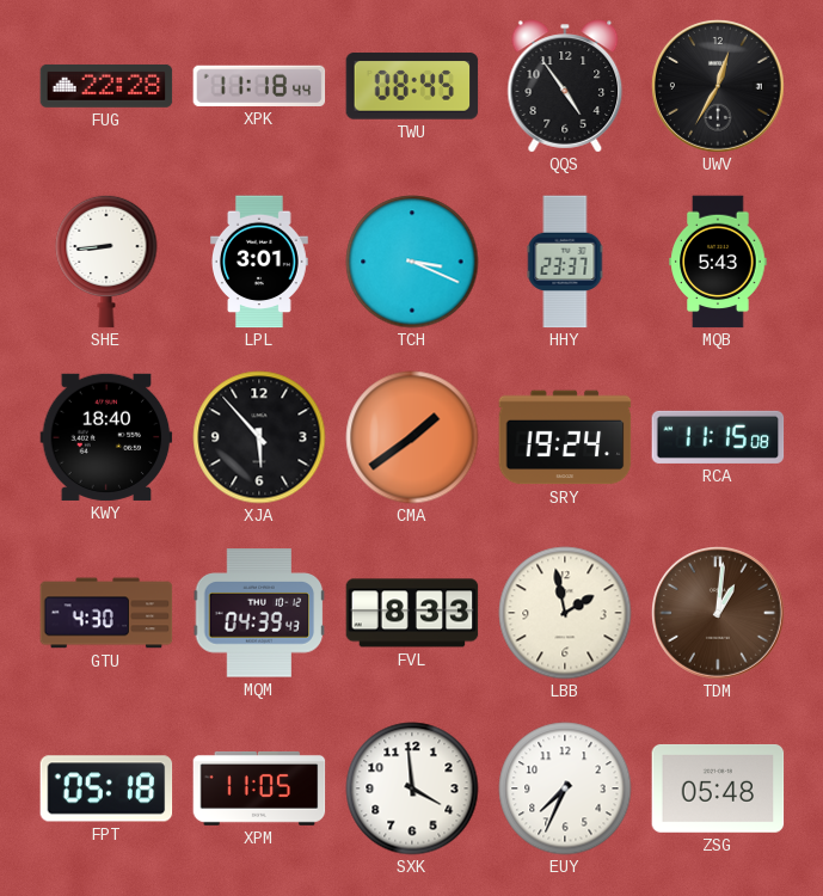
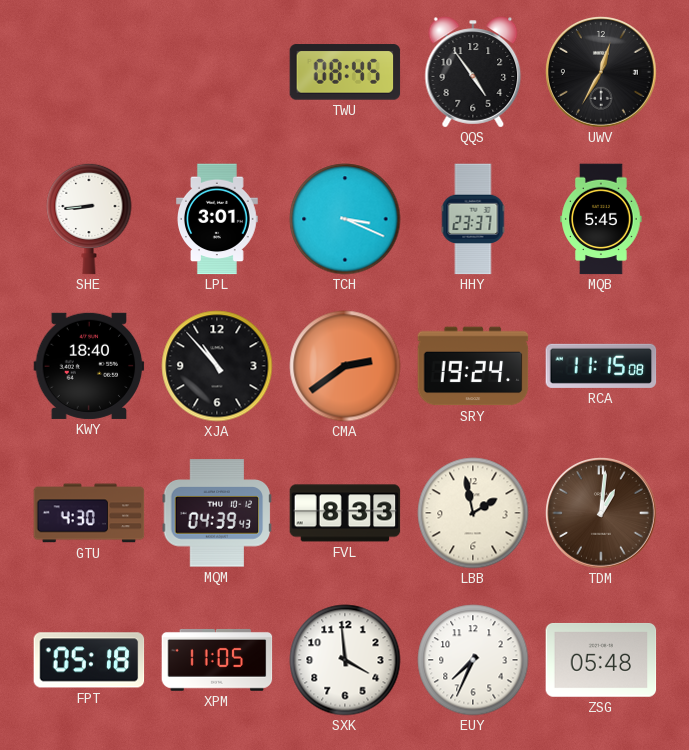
FUG: 22:28 -> none
XPK: 11:18 -> none
MQB: 5:43 -> 5:45
XJA: 5:53 -> 10:53
CMA: 1:39 -> 2:39
